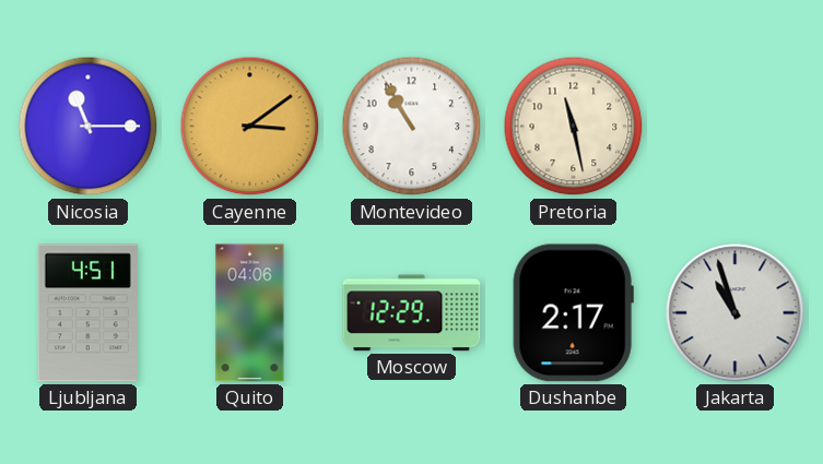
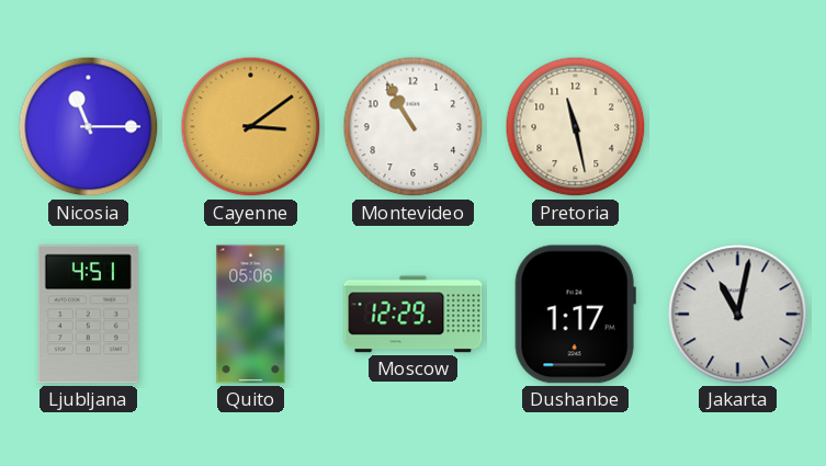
Quito: 04:06 -> 05:06
Dushanbe: 2:17 -> 1:17
Jakarta: 10:57 -> 11:02
